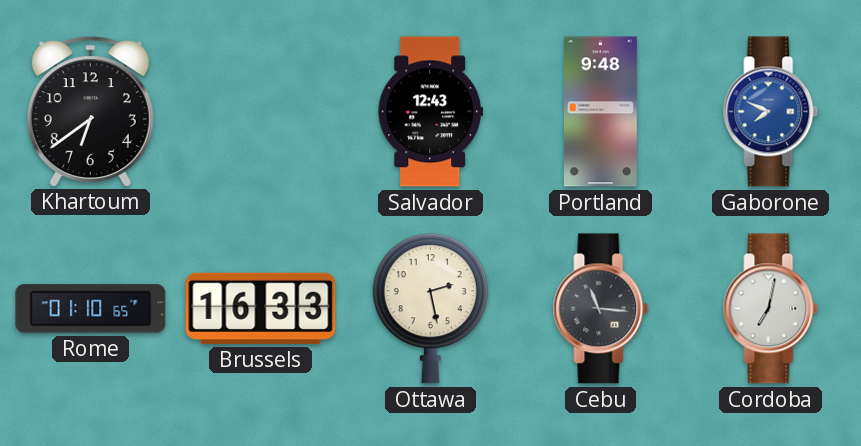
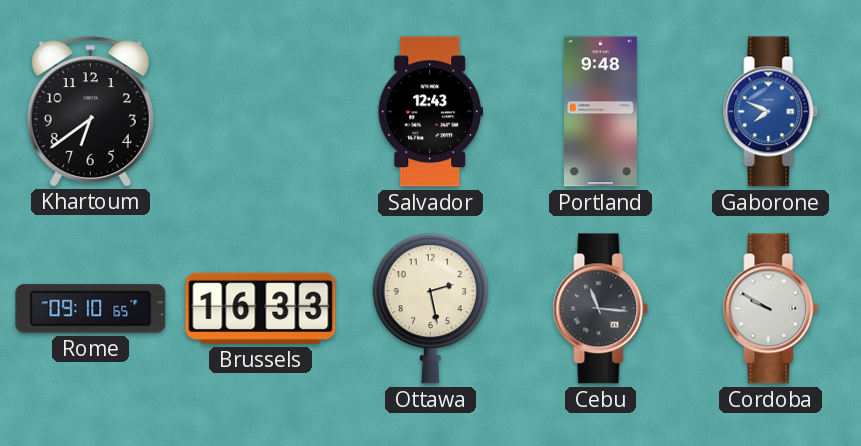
Rome: 01:10 -> 09:10
Cordoba: 7:02 -> 9:50
